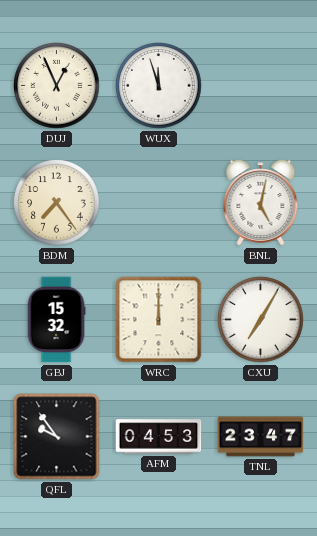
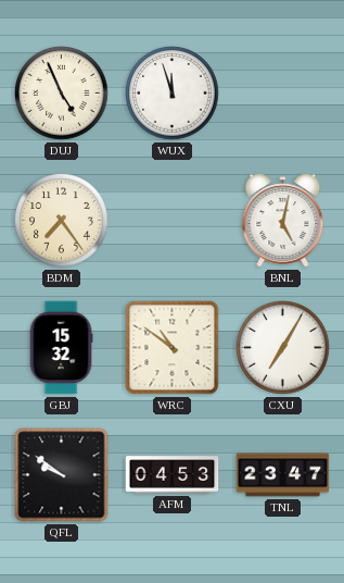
DUJ: 12:56 -> 4:56
WRC: 12:00 -> 10:51
QFL: 9:54 -> 9:51
